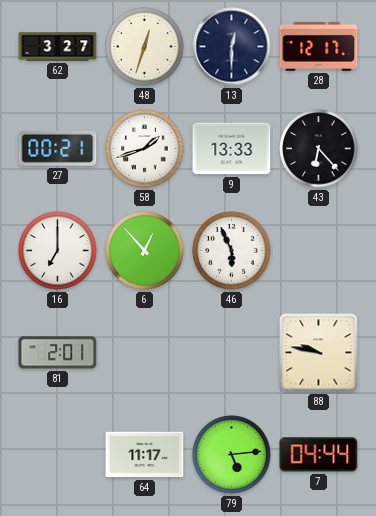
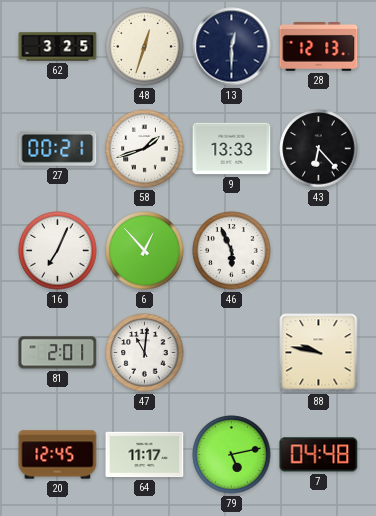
62: 3:27 -> 3:25
28: 12:17 -> 12:13
16: 7:00 -> 7:04
47: none -> 11:01
20: none -> 12:45
79: 5:14 -> 5:13
7: 04:44 -> 04:48
